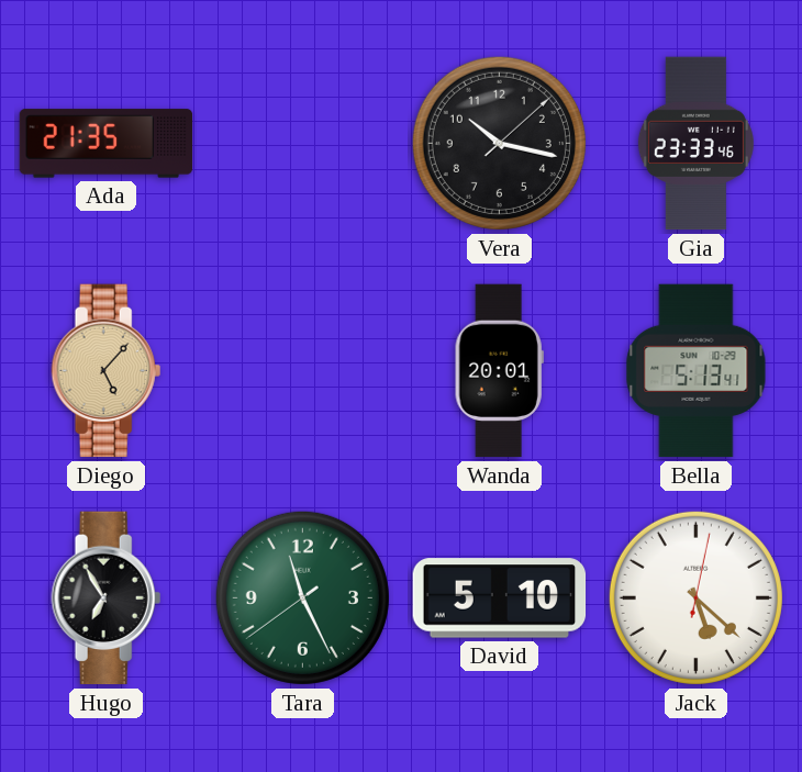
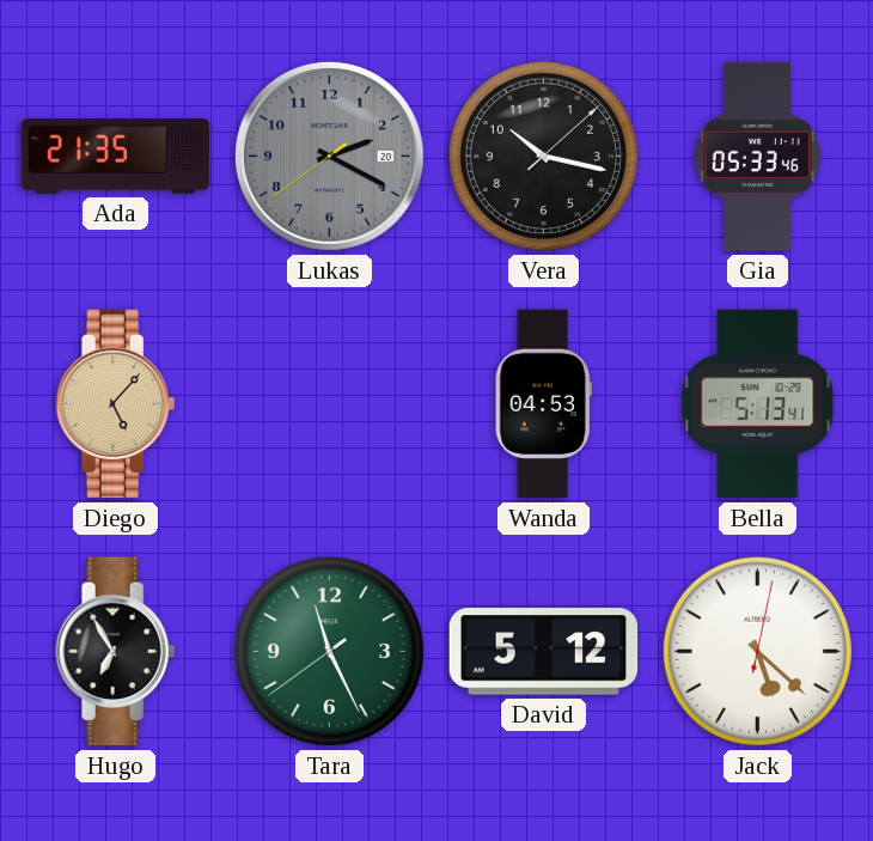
Lukas: none -> 2:19
Gia: 23:33 -> 05:33
Wanda: 20:01 -> 04:53
David: 5:10 -> 5:12
